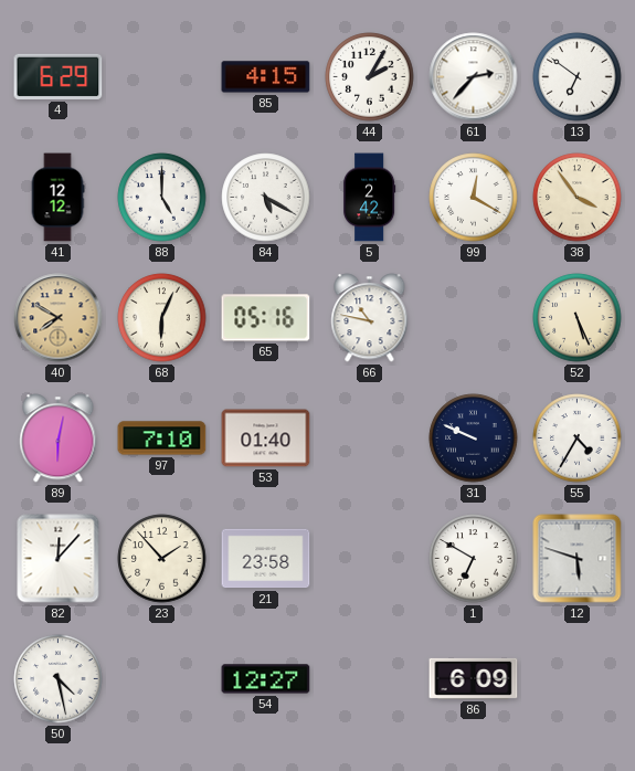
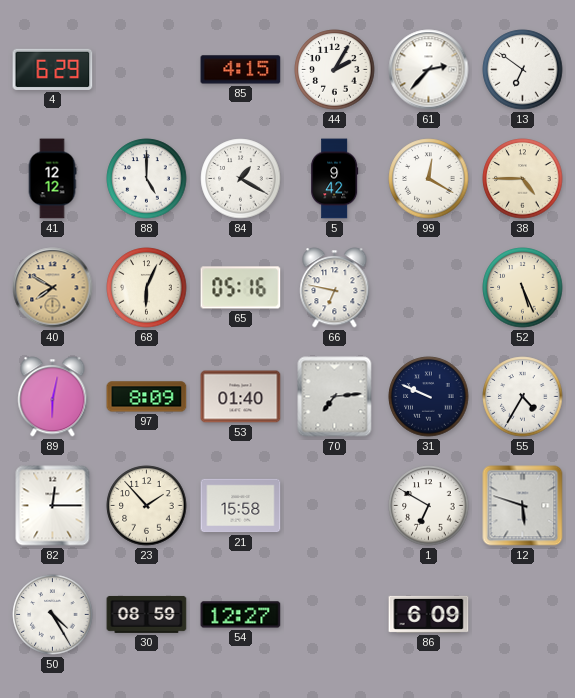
84: 5:20 -> 1:20
5: 2:42 -> 9:42
38: 3:54 -> 4:45
66: 10:47 -> 6:47
97: 7:10 -> 8:09
70: none -> 7:14
82: 12:07 -> 12:15
21: 23:58 -> 15:58
50: 4:28 -> 4:25
30: none -> 08:59
